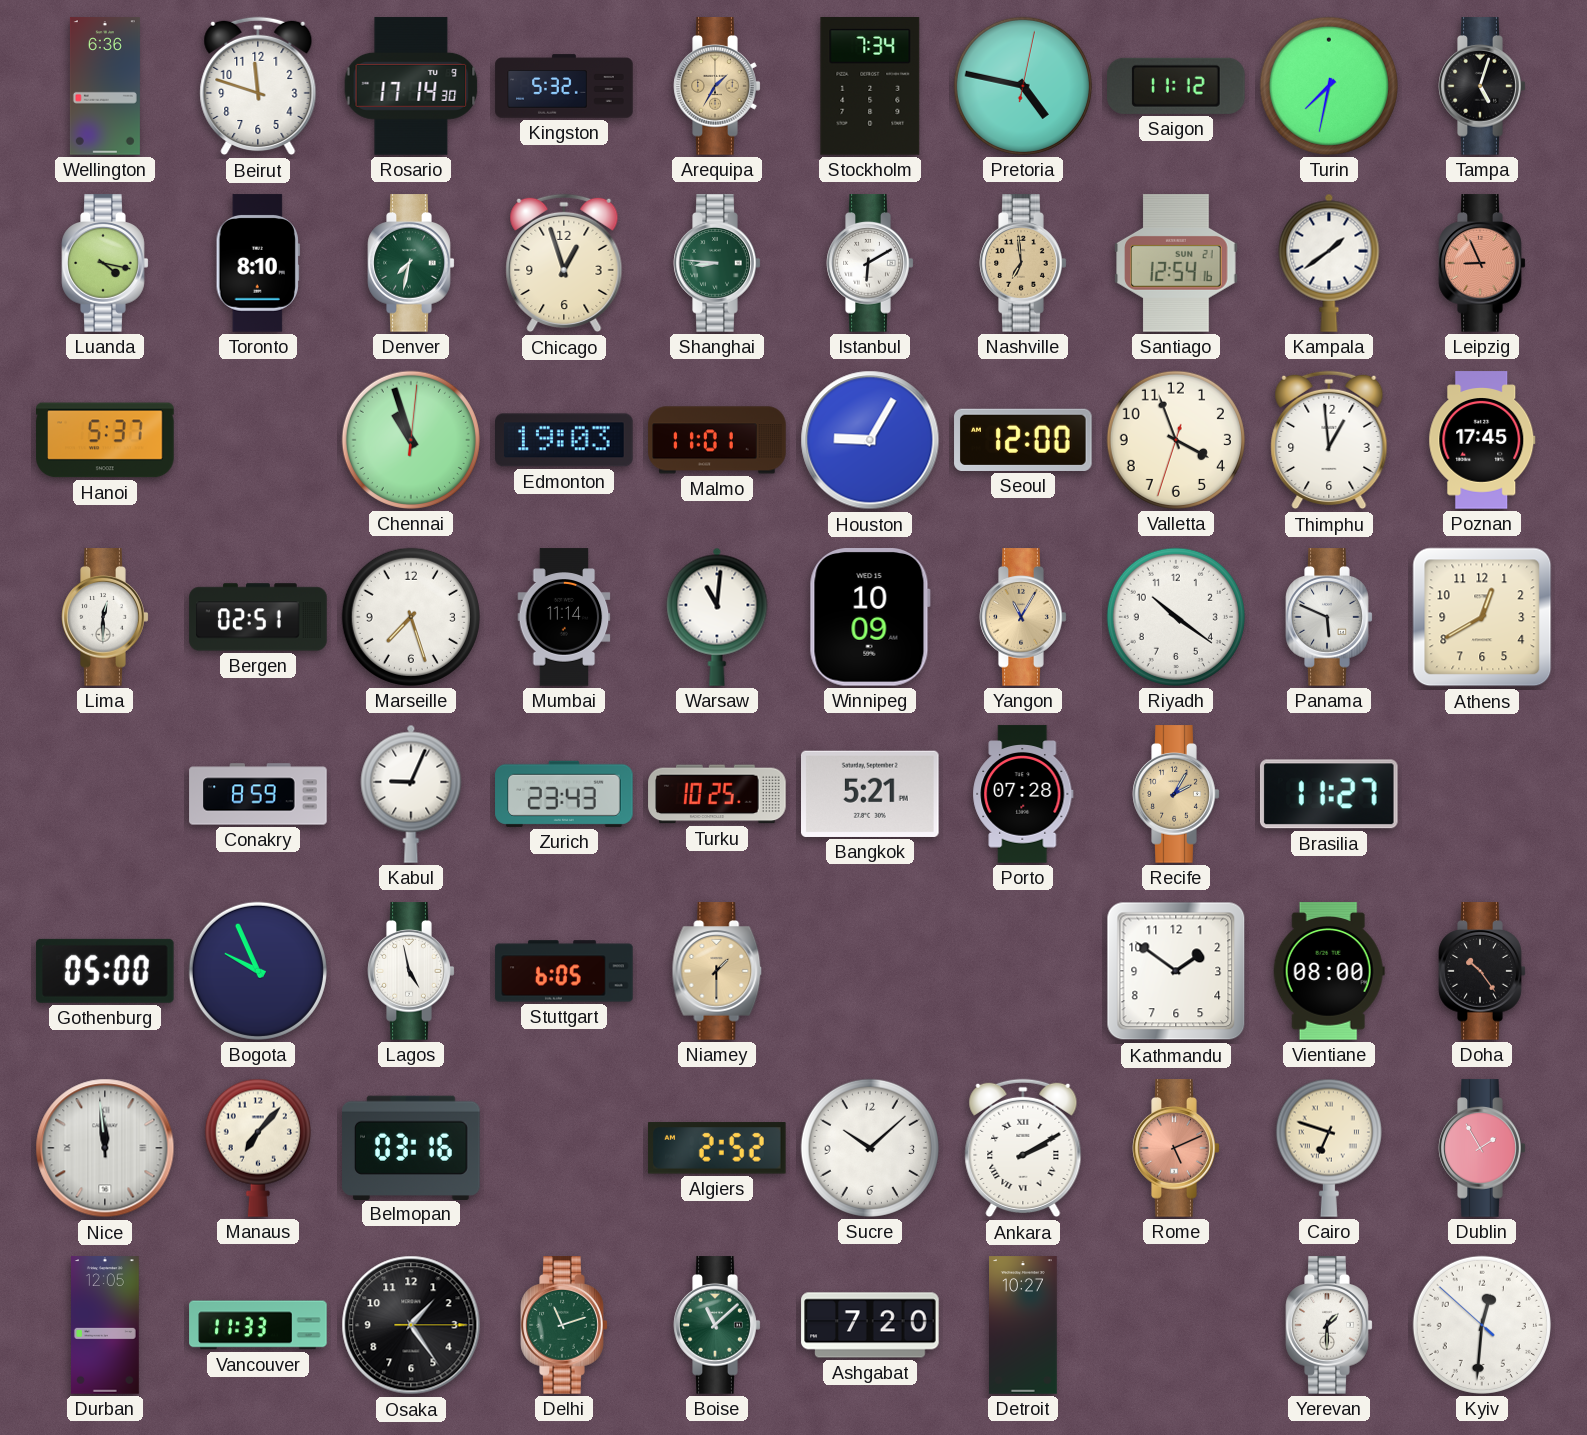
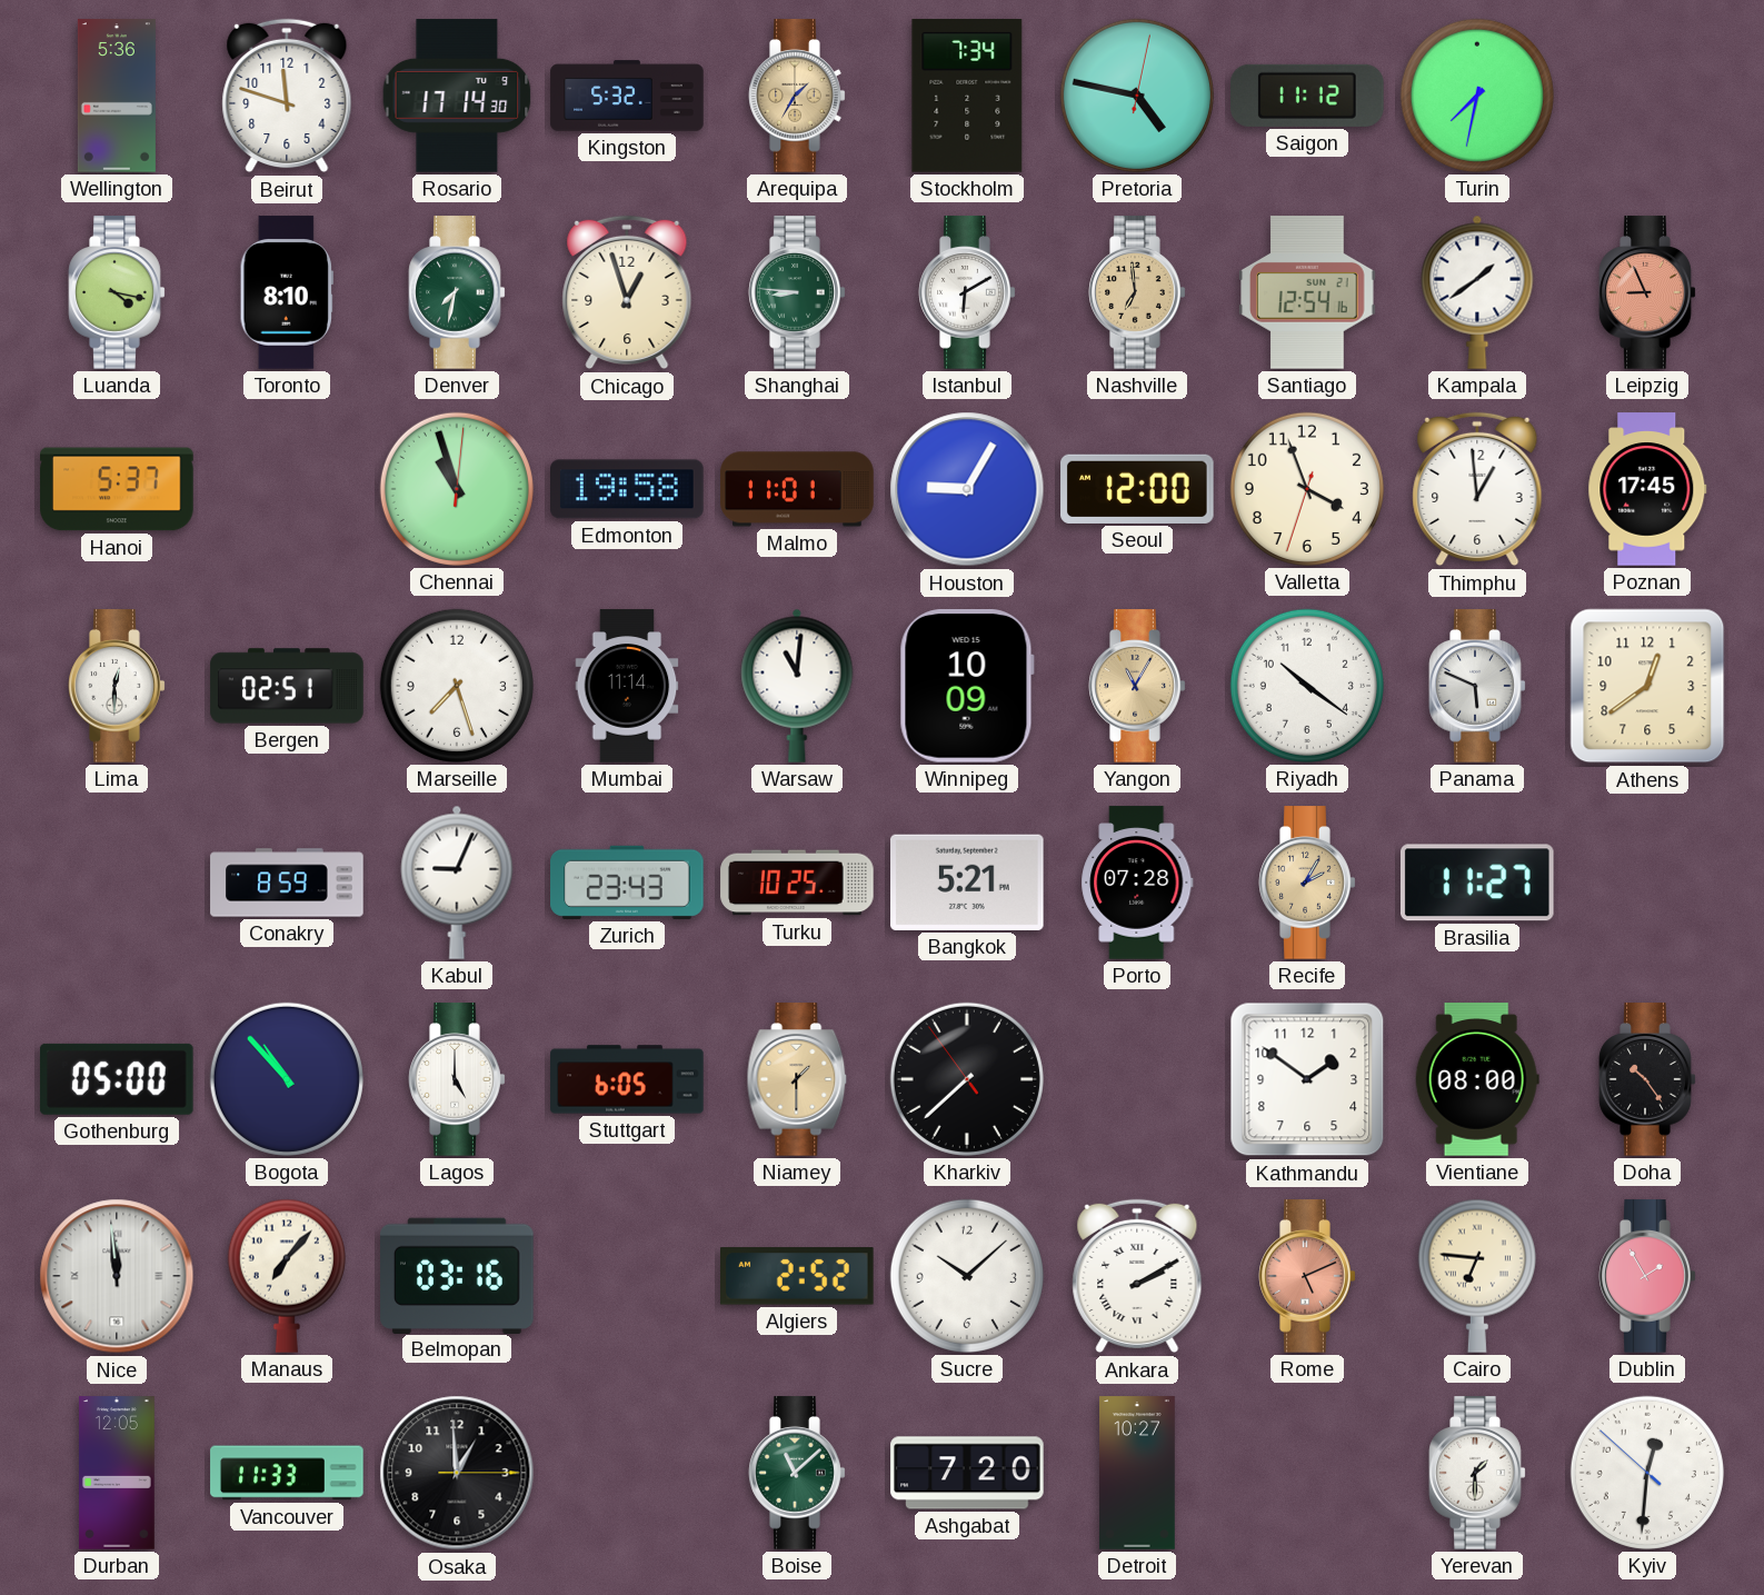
Wellington: 6:36 -> 5:36
Tampa: 5:03 -> none
Edmonton: 19:03 -> 19:58
Athens: 12:40 -> 12:39
Bogota: 9:56 -> 10:53
Lagos: 4:58 -> 5:00
Kharkiv: none -> 7:37
Cairo: 6:48 -> 6:46
Osaka: 1:24 -> 12:59
Delhi: 11:12 -> none
